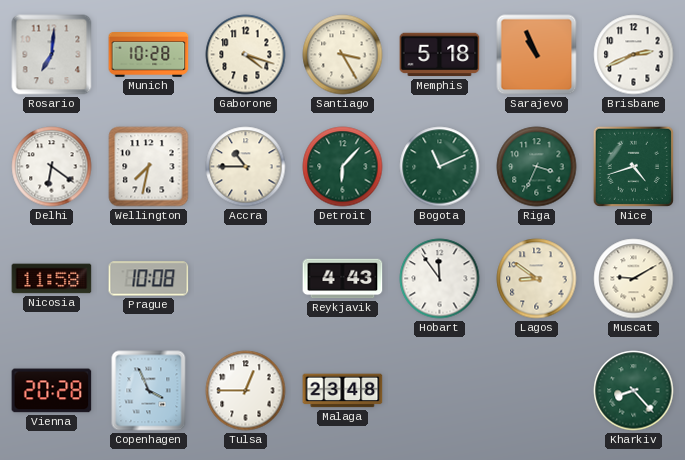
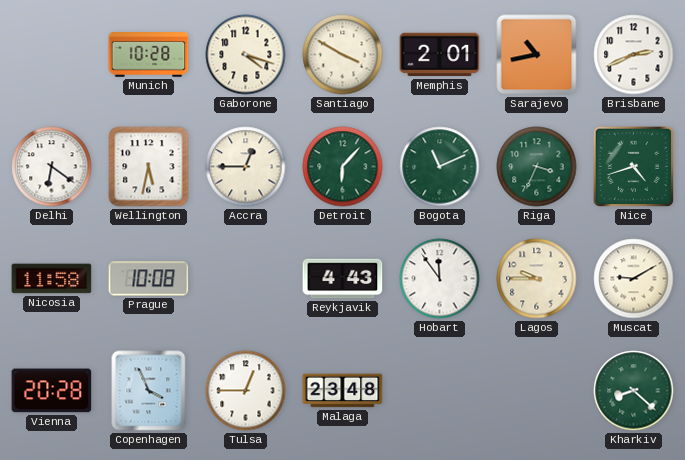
Rosario: 7:01 -> none
Santiago: 3:25 -> 3:50
Memphis: 5:18 -> 2:01
Sarajevo: 10:56 -> 10:43
Wellington: 7:32 -> 5:32
Accra: 10:45 -> 12:45
Lagos: 8:51 -> 9:45
Kharkiv: 8:23 -> 8:22
